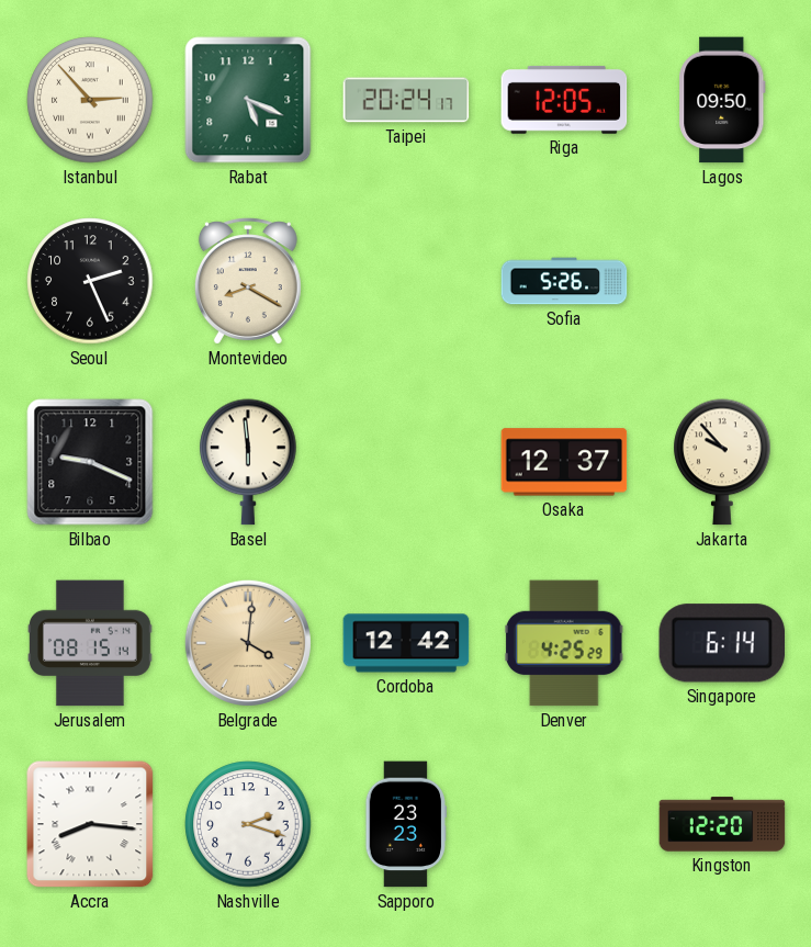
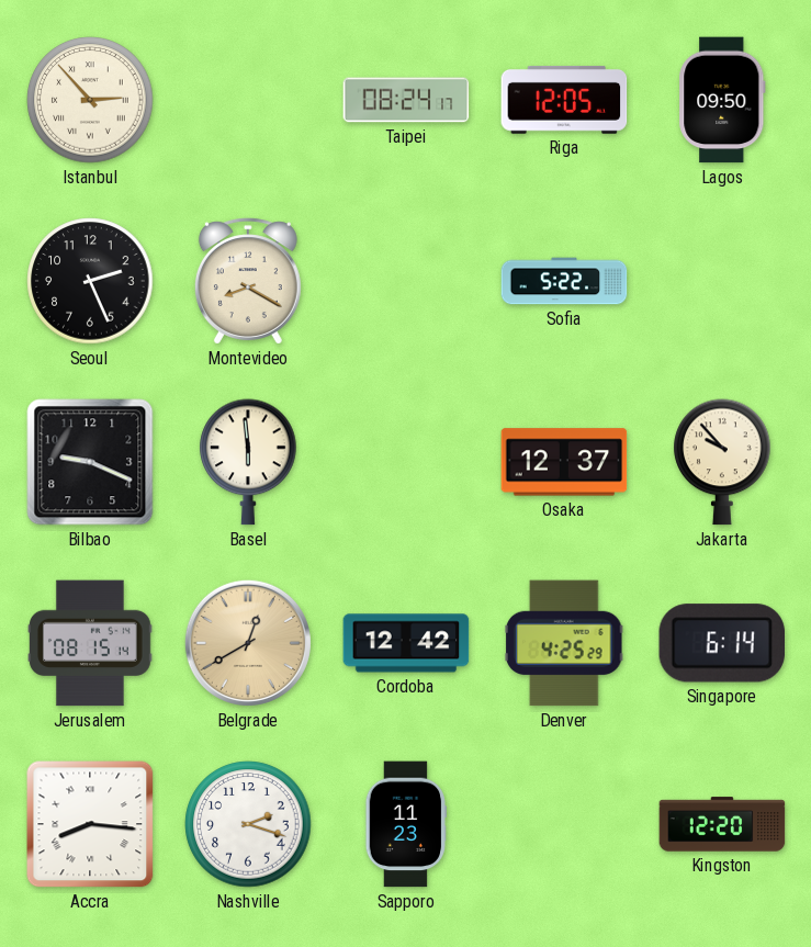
Rabat: 5:19 -> none
Taipei: 20:24 -> 08:24
Sofia: 5:26 -> 5:22
Belgrade: 4:01 -> 12:40
Sapporo: 23:23 -> 11:23
